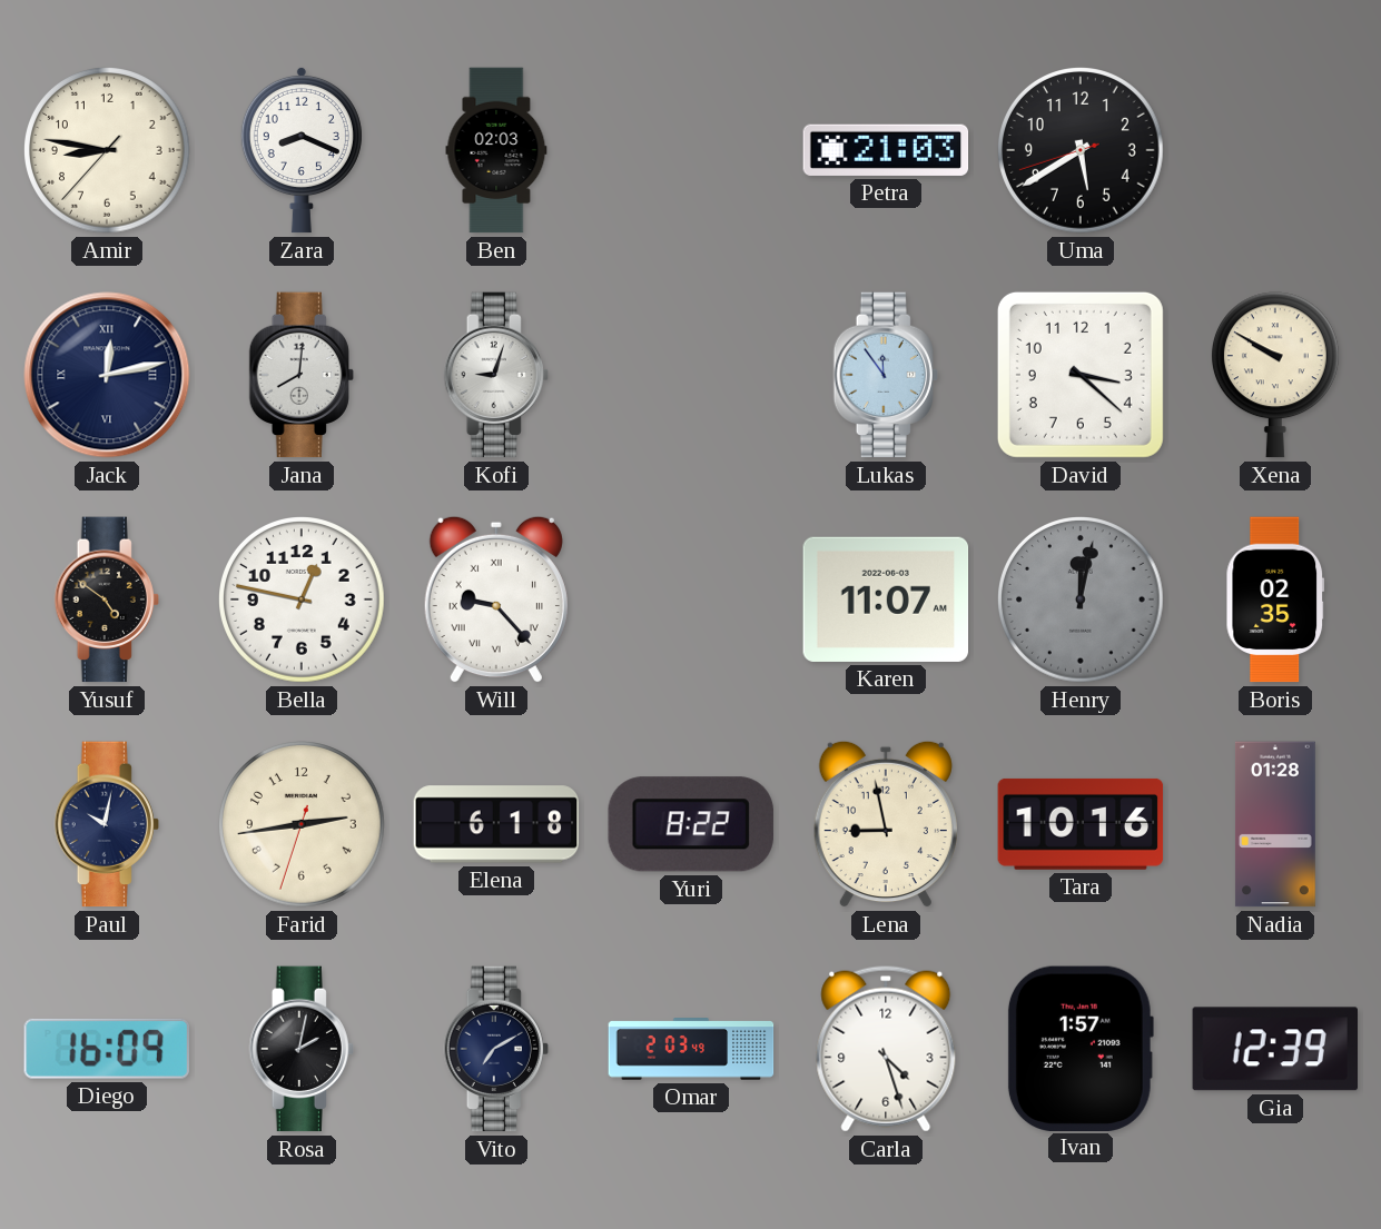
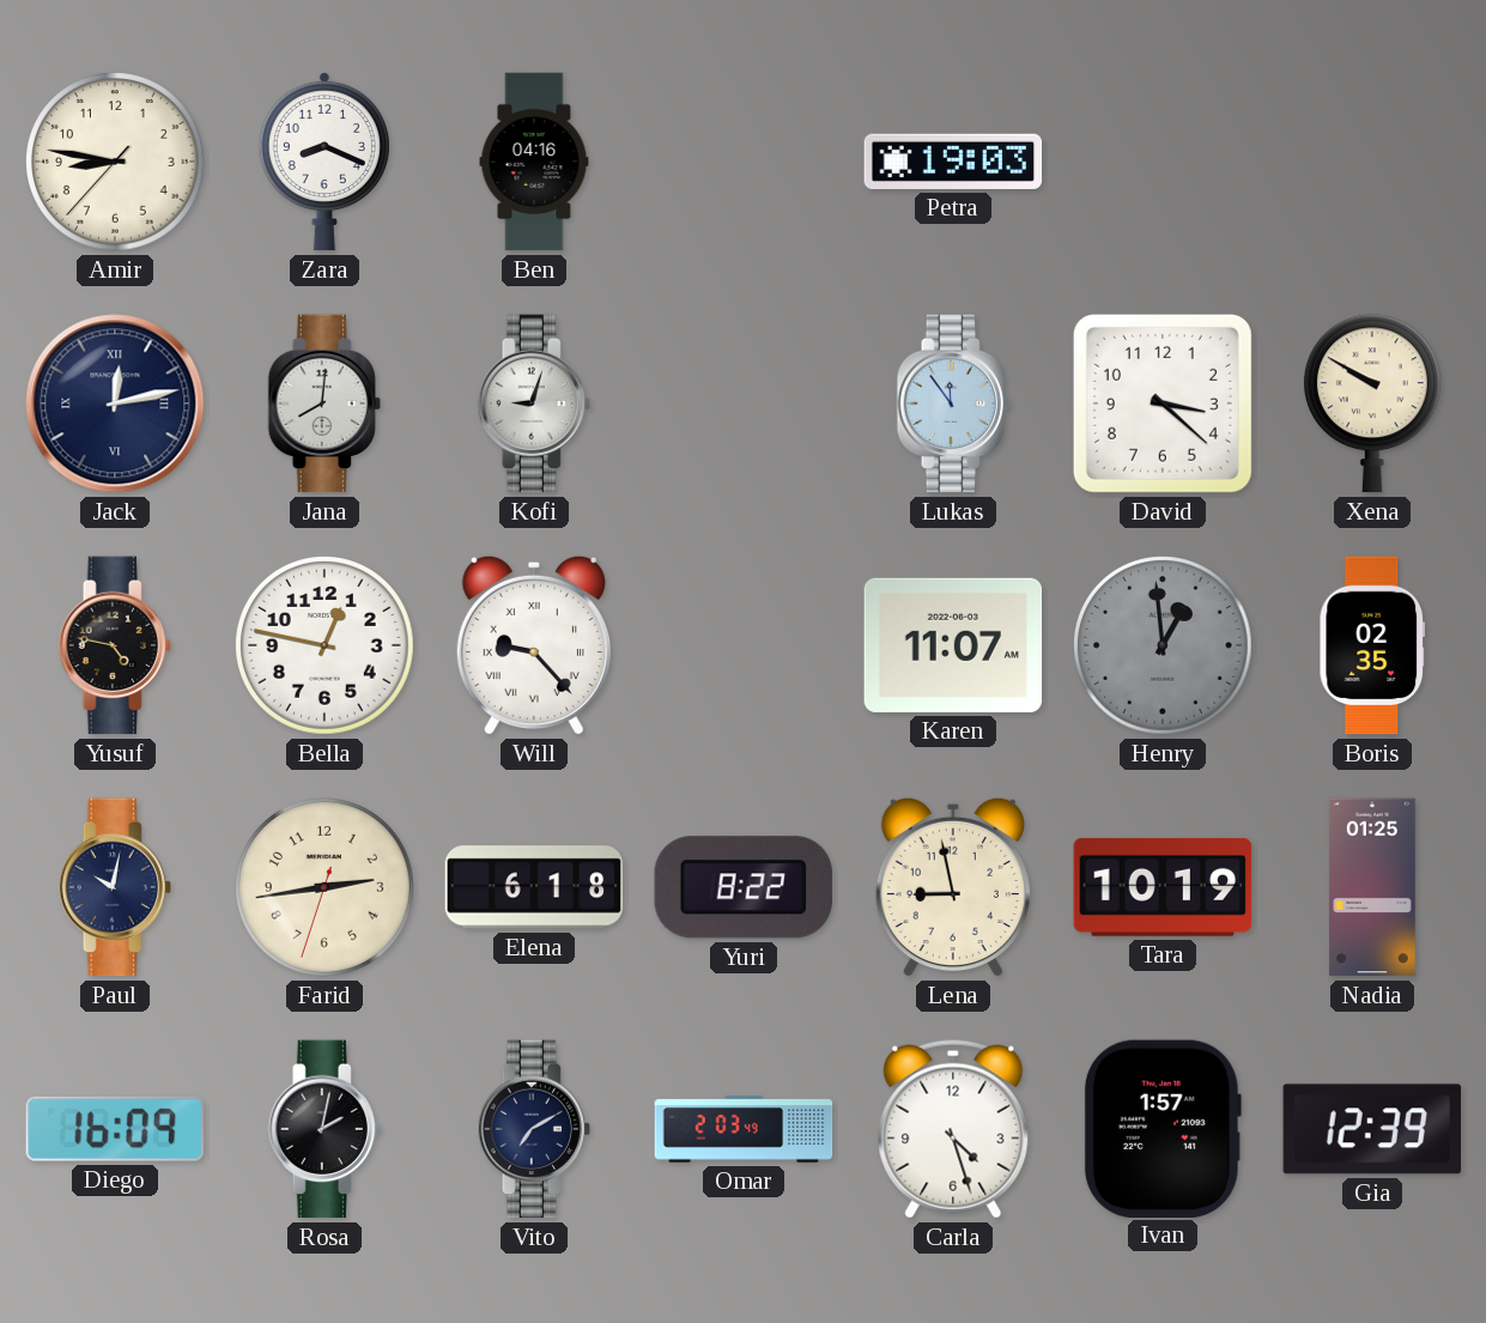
Ben: 02:03 -> 04:16
Petra: 21:03 -> 19:03
Uma: 5:39 -> none
Yusuf: 4:51 -> 4:47
Henry: 12:02 -> 12:59
Tara: 10:16 -> 10:19
Nadia: 01:28 -> 01:25
